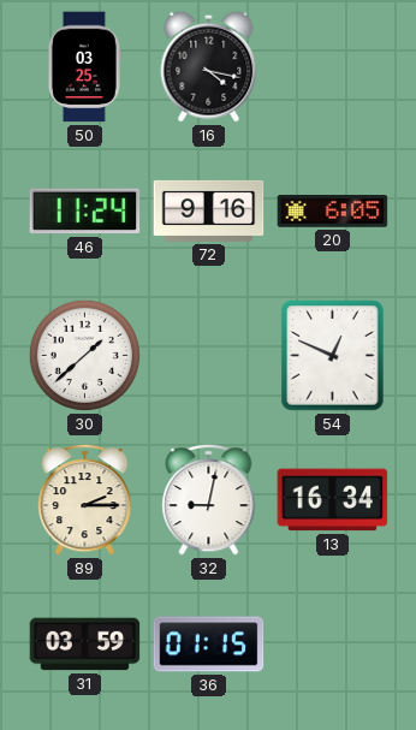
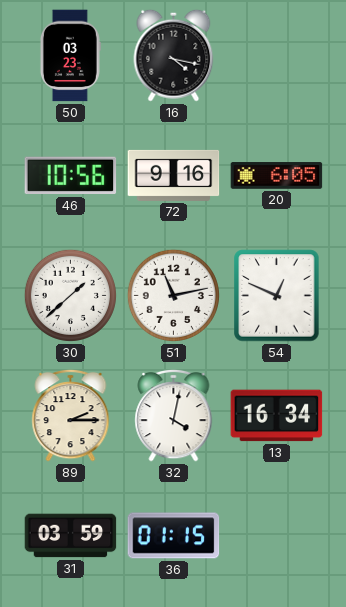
50: 03:25 -> 03:23
46: 11:24 -> 10:56
51: none -> 11:13
32: 9:02 -> 4:02
